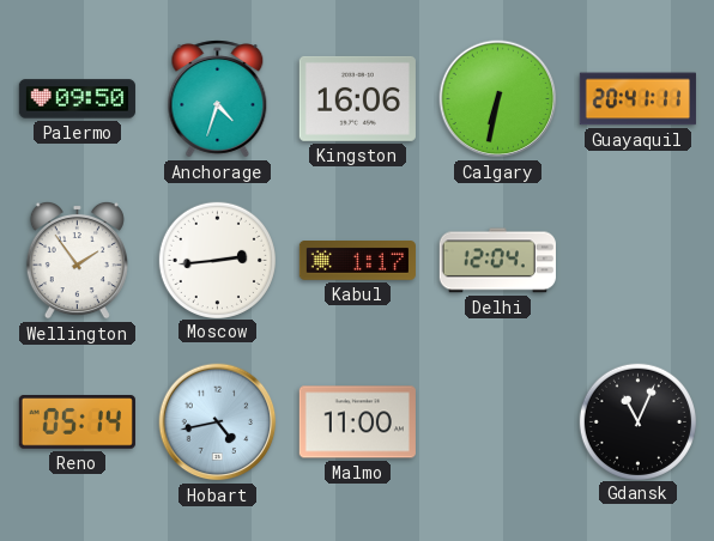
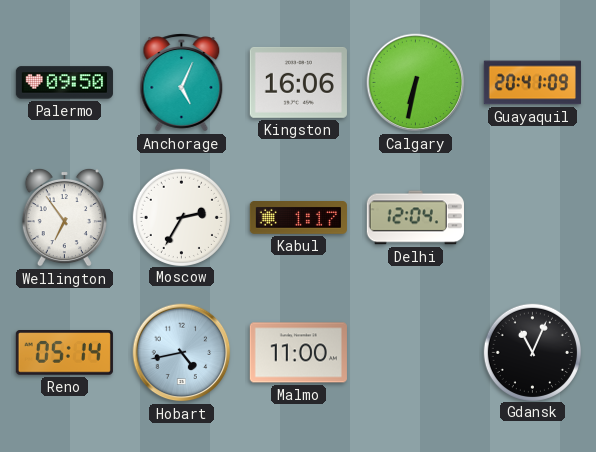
Anchorage: 4:33 -> 5:04
Guayaquil: 20:41:11 -> 20:41:09
Wellington: 1:54 -> 6:54
Moscow: 2:44 -> 2:35
